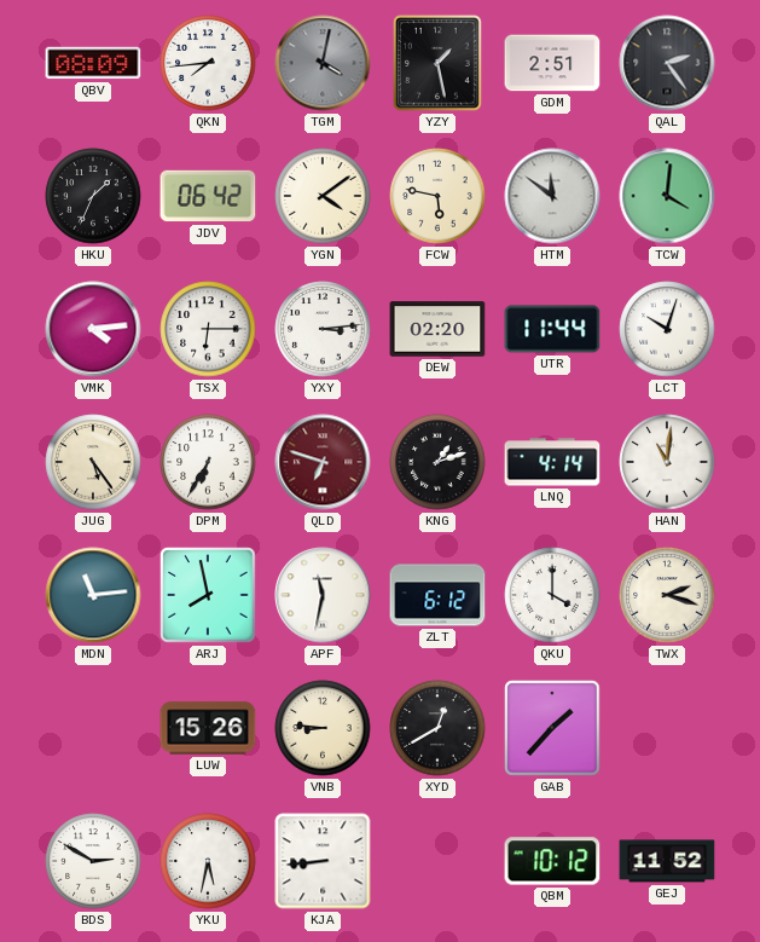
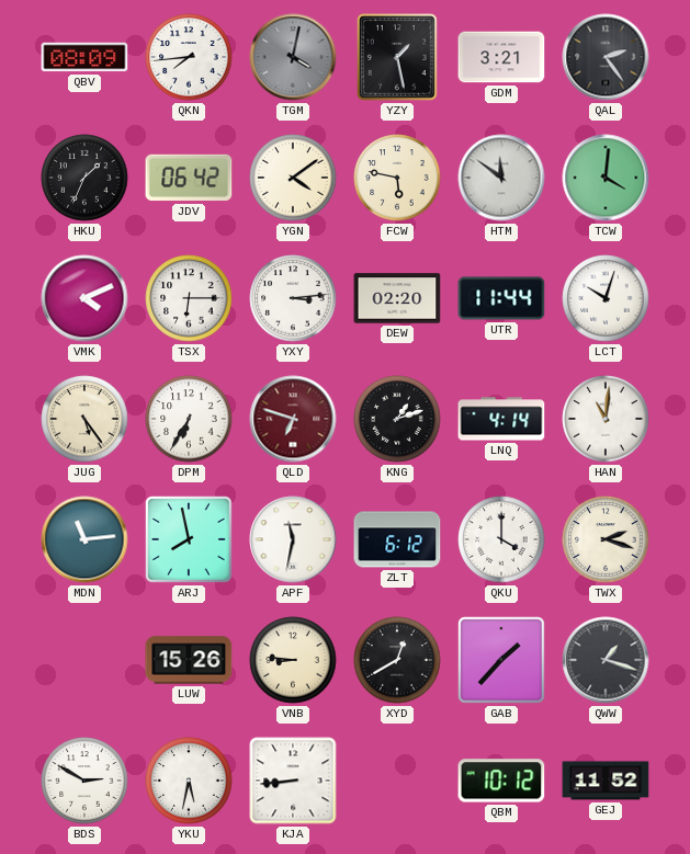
GDM: 2:51 -> 3:21
VMK: 4:14 -> 4:11
QWW: none -> 1:18
